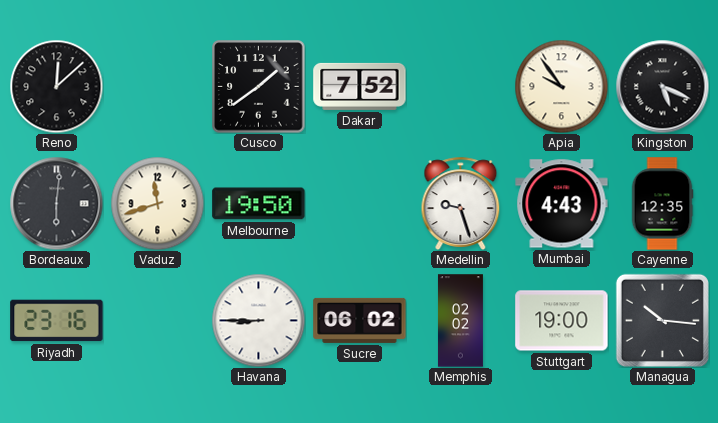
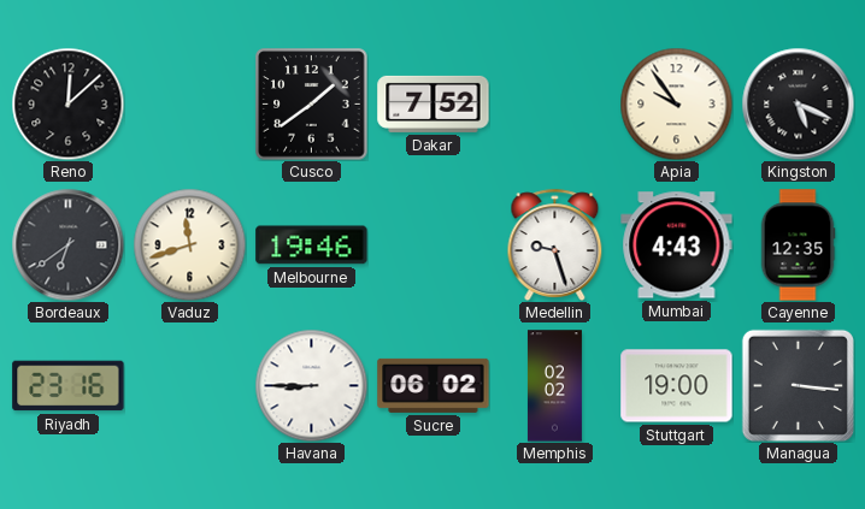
Bordeaux: 6:01 -> 6:39
Melbourne: 19:50 -> 19:46
Managua: 10:16 -> 3:16
